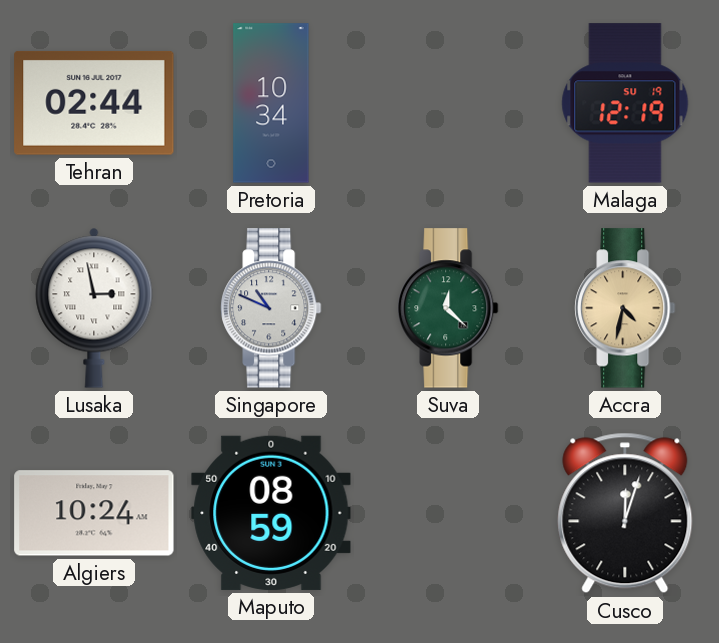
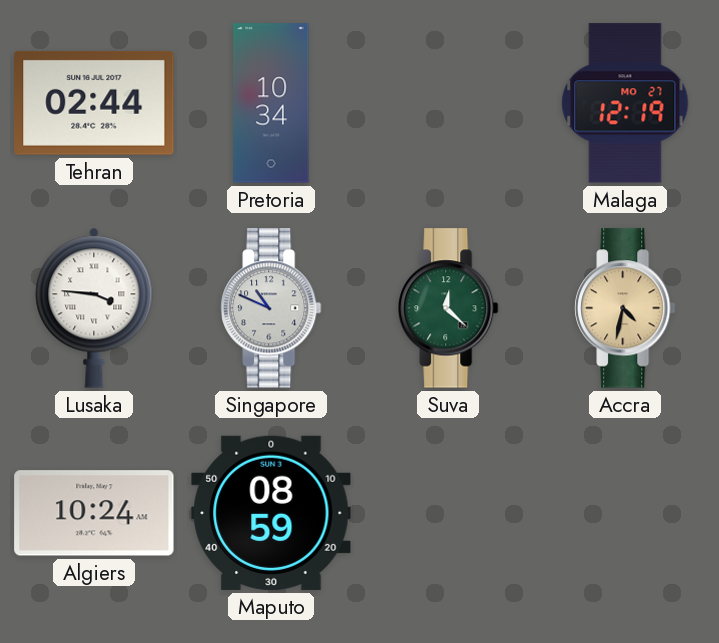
Malaga date: SU 19 -> MO 27
Lusaka: 2:58 -> 3:46
Cusco: 12:03 -> none
